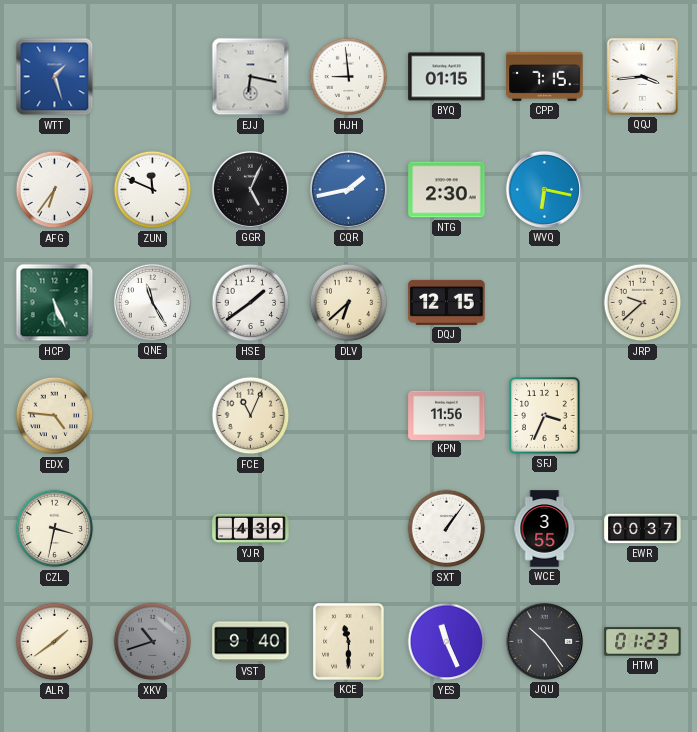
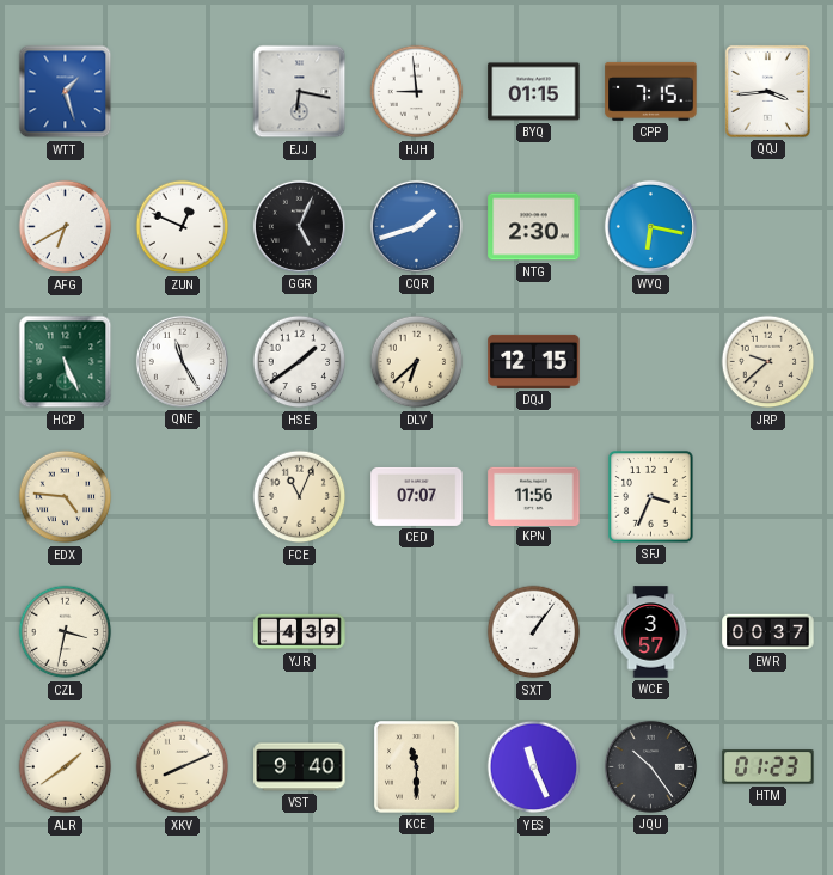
AFG: 6:36 -> 6:40
ZUN: 11:49 -> 12:49
CQR: 1:43 -> 1:42
CED: none -> 07:07
WCE: 3:55 -> 3:57
XKV: 10:42 -> 8:11
XKV dial: grey -> cream
